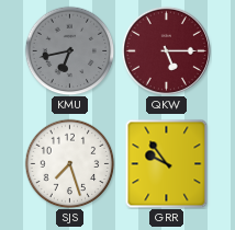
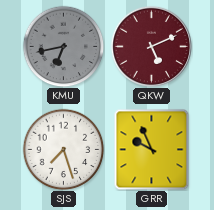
QKW: 5:15 -> 5:11
GRR: 9:54 -> 9:56
